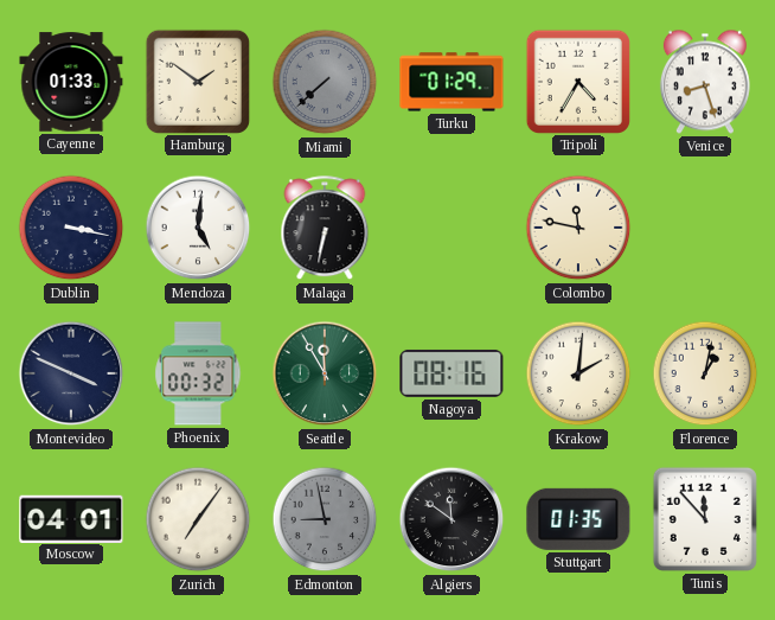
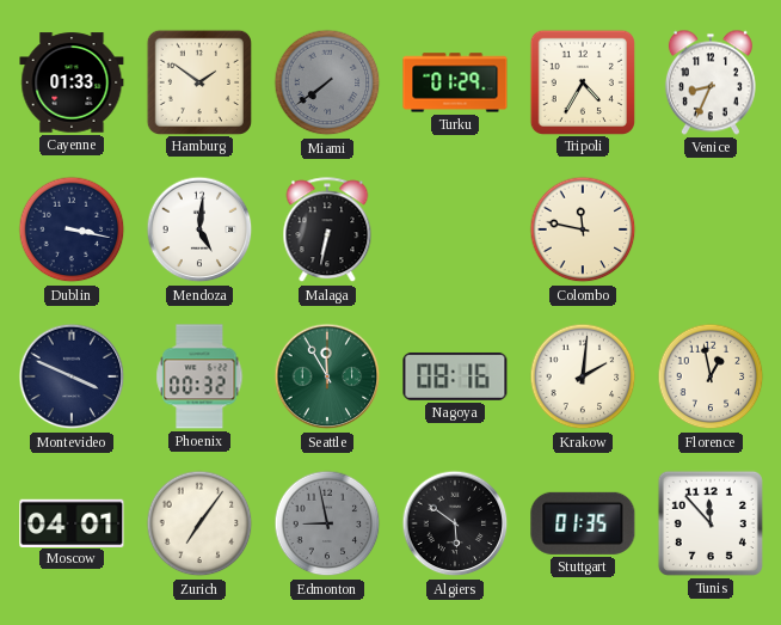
Miami: 7:38 -> 7:39
Venice: 8:27 -> 8:34
Florence: 1:02 -> 12:58
Algiers: 11:51 -> 5:51
